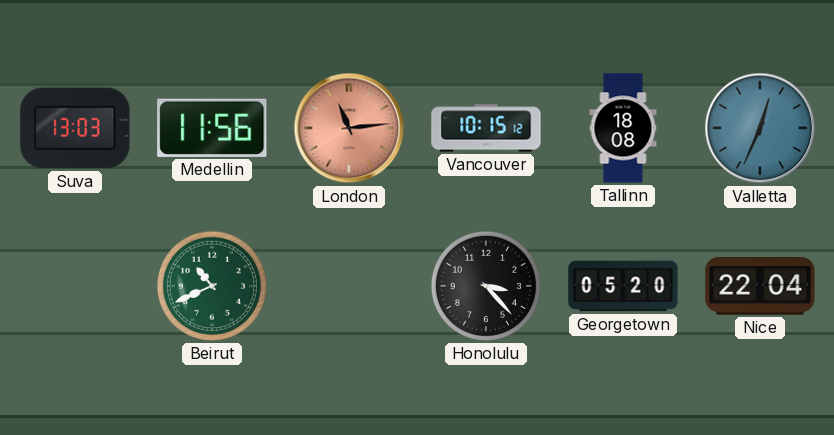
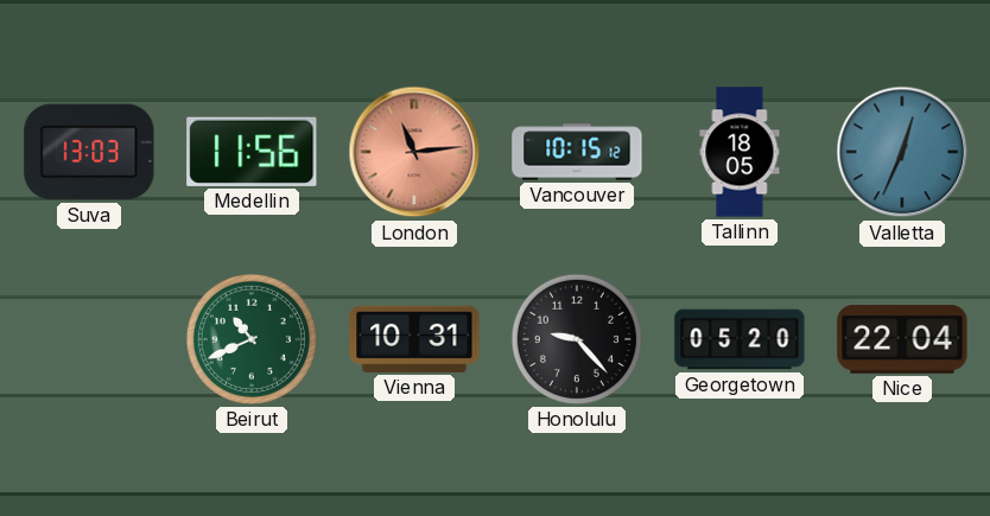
Tallinn: 18:08 -> 18:05
Vienna: none -> 10:31
Honolulu: 3:23 -> 9:23
